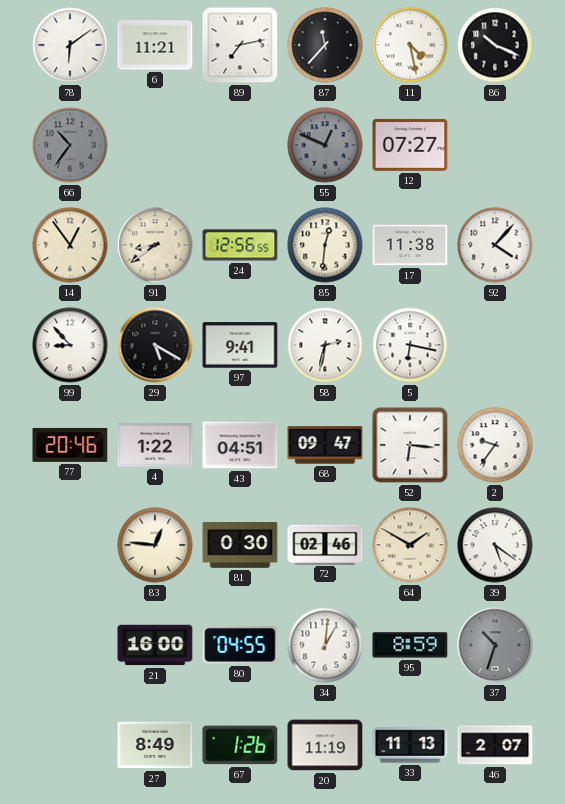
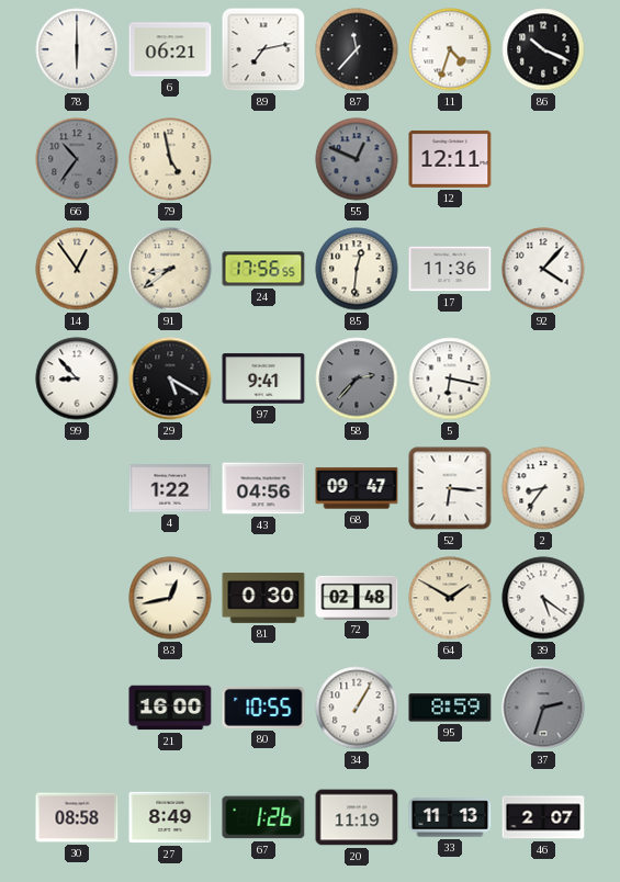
78: 6:09 -> 6:00
6: 11:21 -> 06:21
11: 4:28 -> 4:33
79: none -> 4:58
12: 07:27 -> 12:11
24: 12:56 -> 17:56
17: 11:38 -> 11:36
58: 2:32 -> 2:37
58 dial: white -> grey
77: 20:46 -> none
43: 04:51 -> 04:56
2: 9:36 -> 8:36
83: 12:46 -> 12:43
72: 02:46 -> 02:48
80: 04:55 -> 10:55
34: 1:01 -> 1:05
37: 10:33 -> 2:33
30: none -> 08:58
